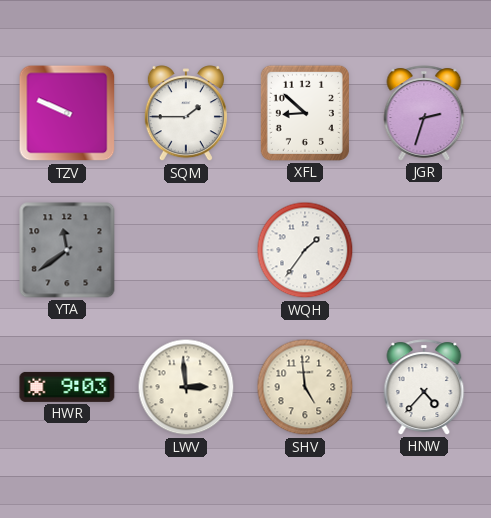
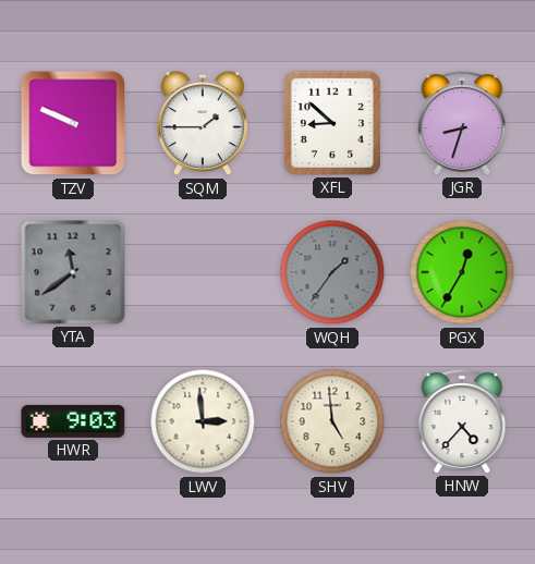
JGR: 2:33 -> 8:33
WQH dial: white -> grey
PGX: none -> 12:35
